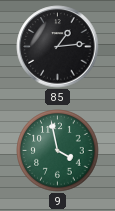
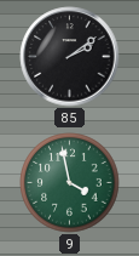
85: 1:14 -> 2:09
